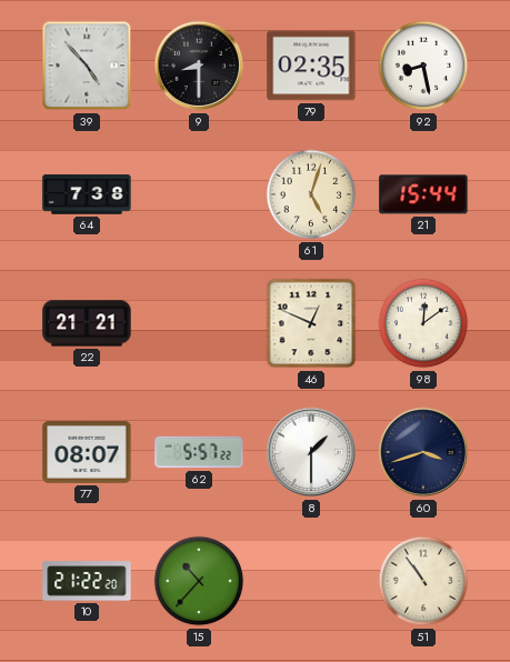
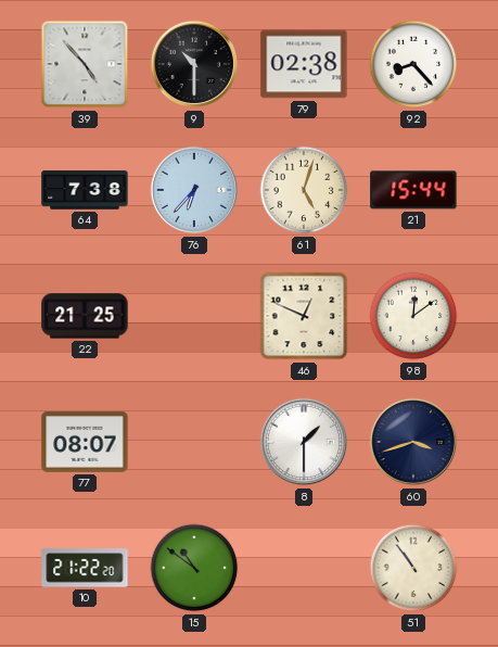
9: 8:30 -> 10:30
79: 02:35 -> 02:38
92: 8:28 -> 8:23
76: none -> 6:37
22: 21:21 -> 21:25
62: 5:57 -> none
15: 10:37 -> 10:51
